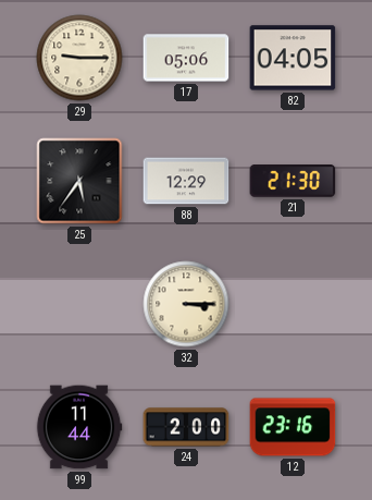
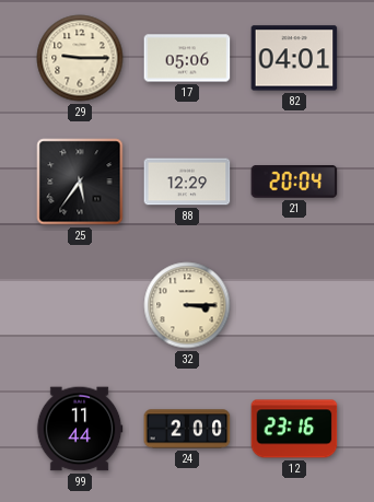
82: 04:05 -> 04:01
21: 21:30 -> 20:04
